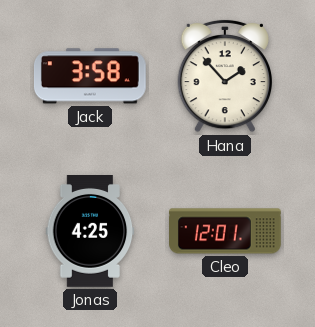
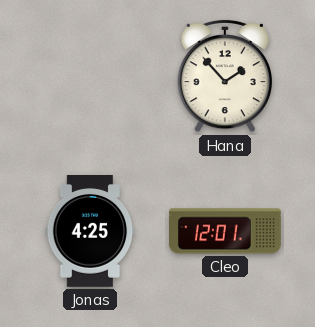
Jack: 3:58 -> none
